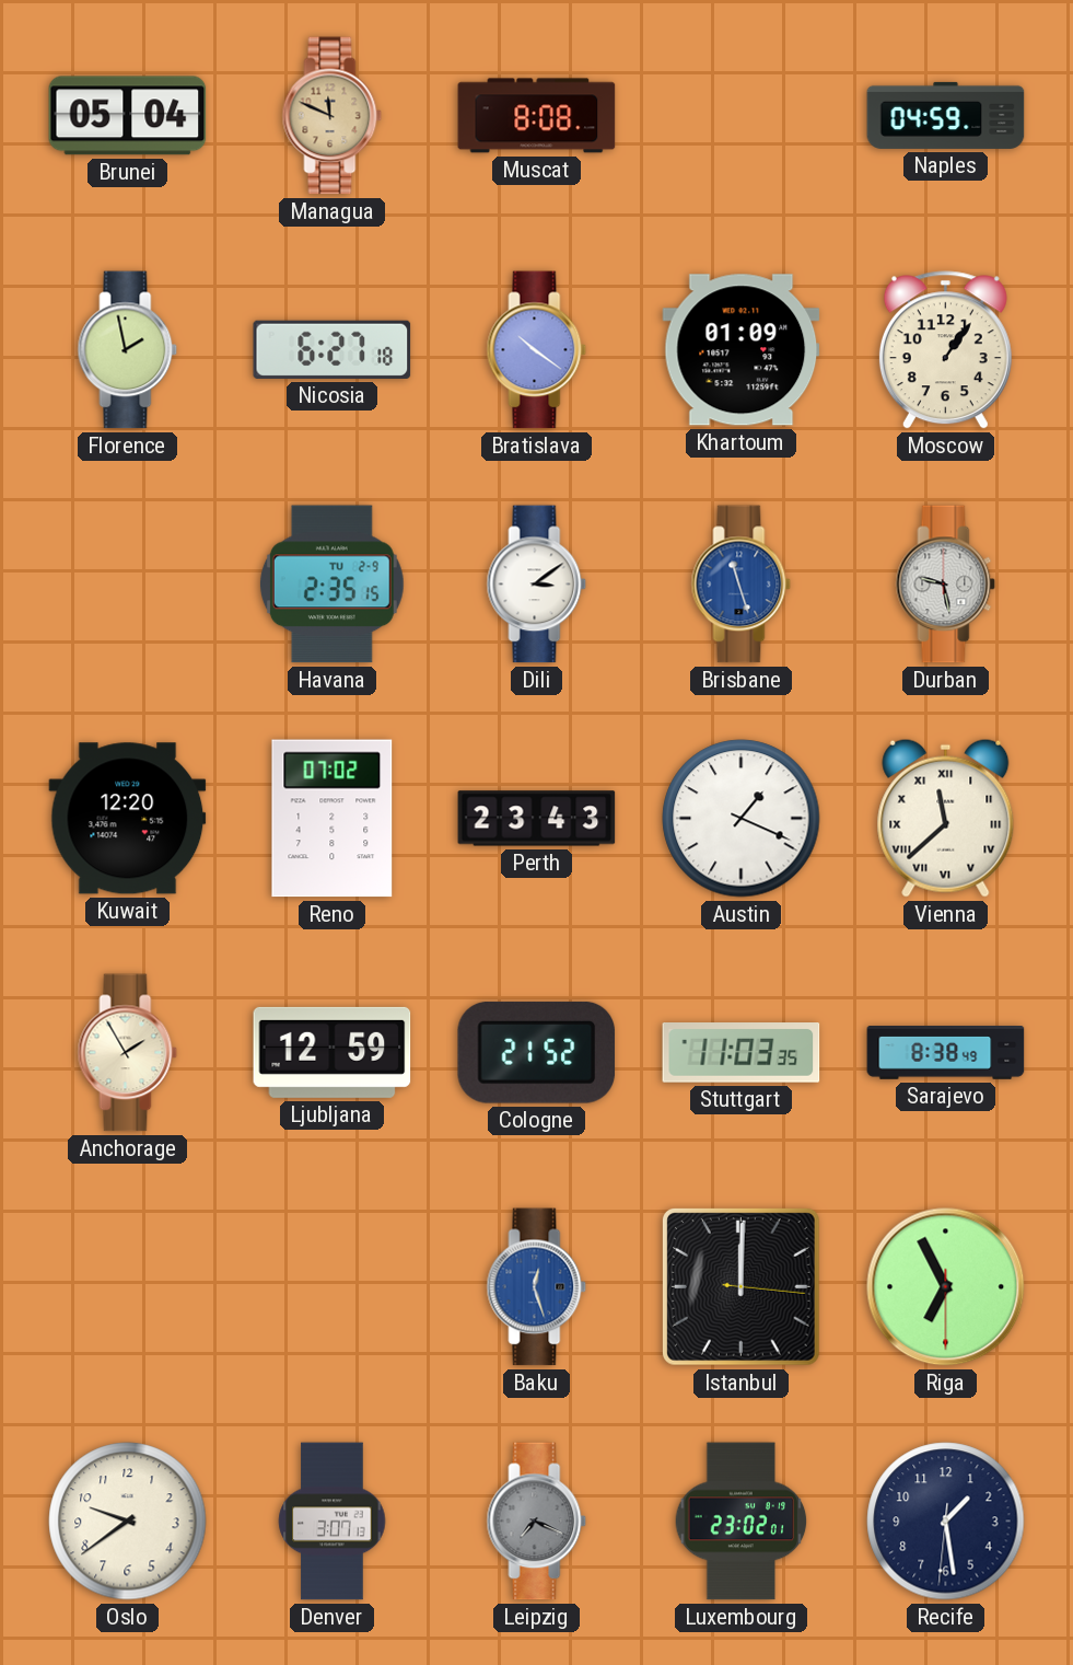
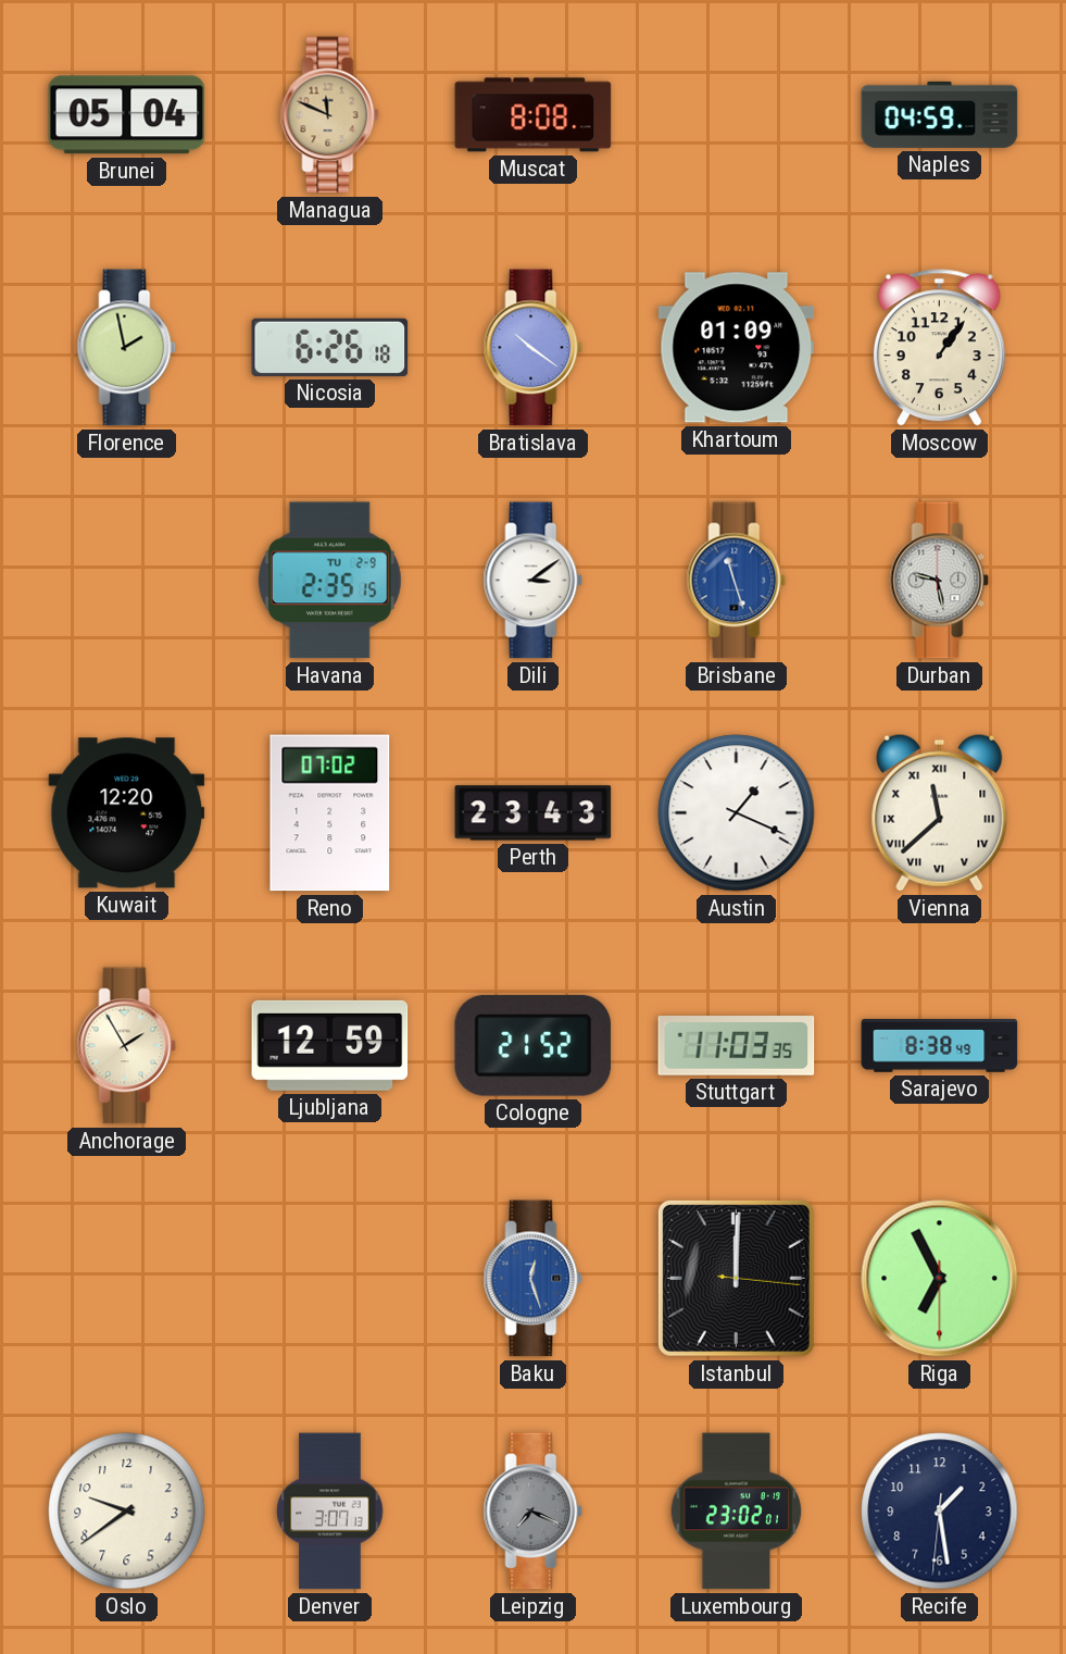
Nicosia: 6:27 -> 6:26
